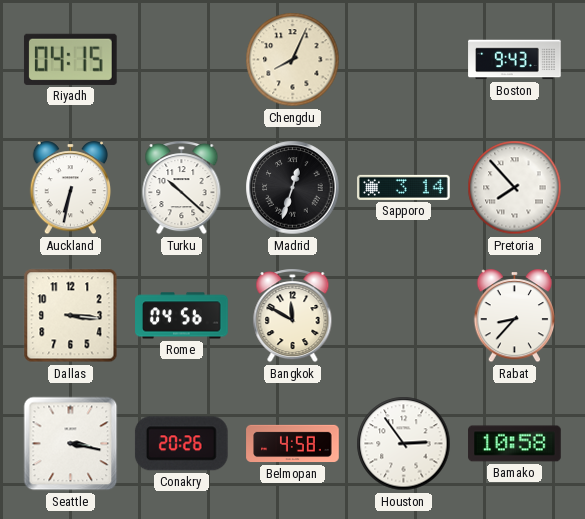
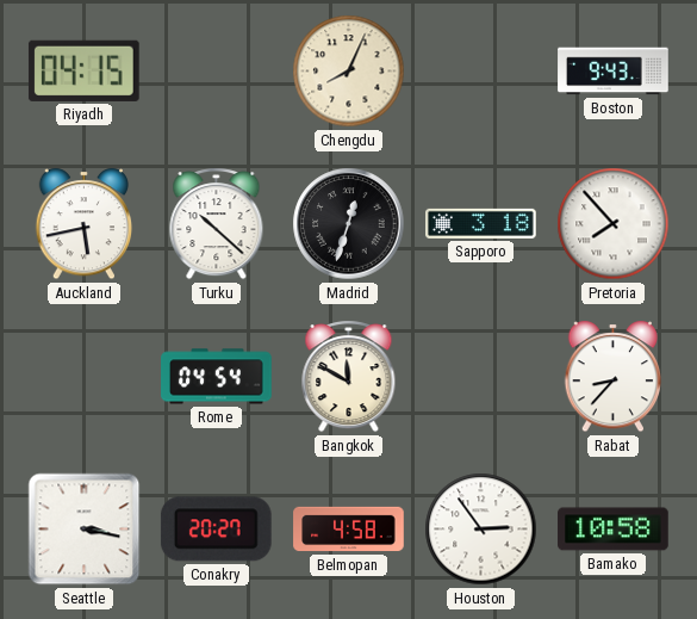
Auckland: 6:32 -> 5:43
Sapporo: 3:14 -> 3:18
Dallas: 3:16 -> none
Rome: 04:56 -> 04:54
Conakry: 20:26 -> 20:27
